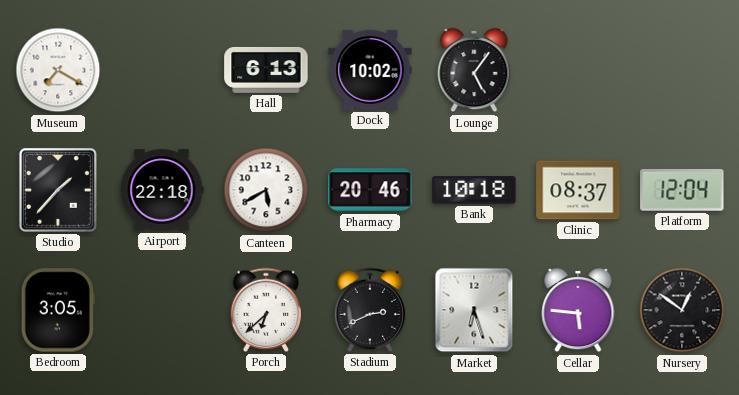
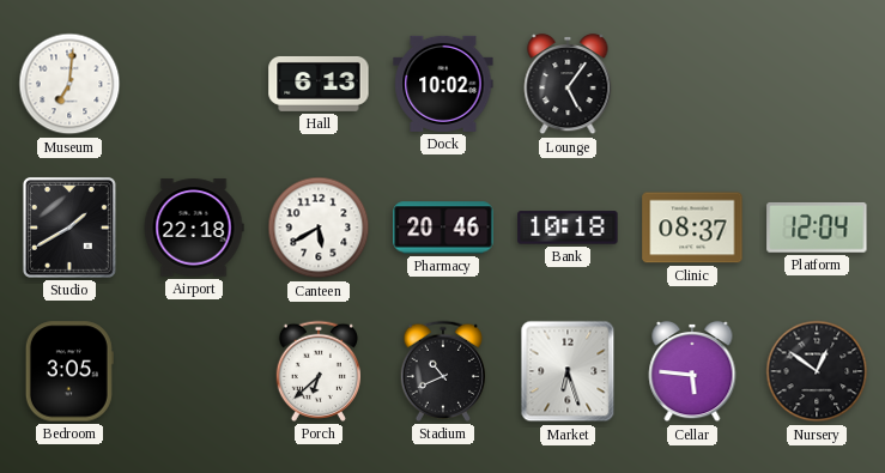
Museum: 7:20 -> 7:01
Studio: 1:37 -> 1:40
Stadium: 2:41 -> 10:41
